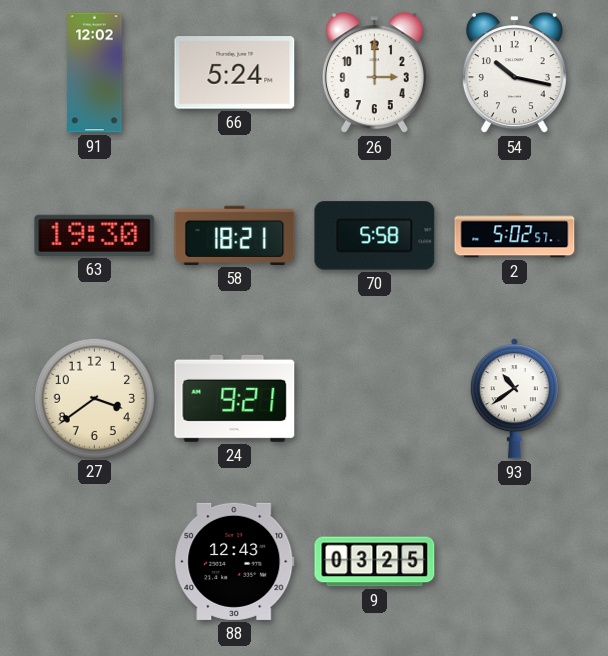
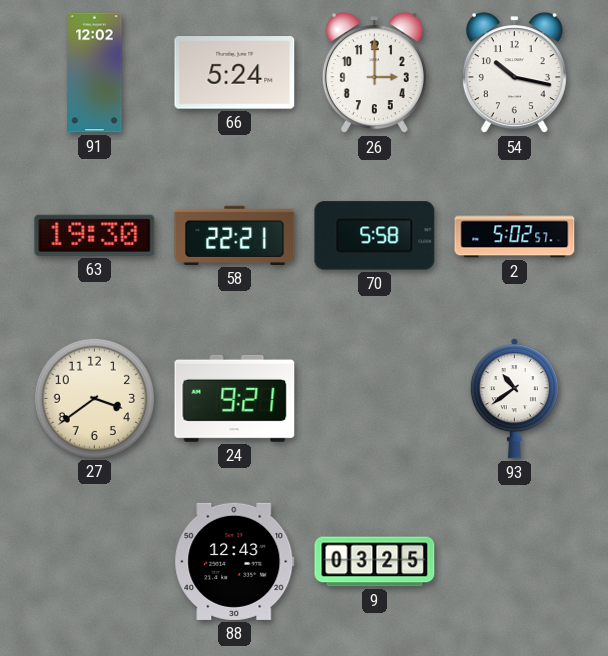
58: 18:21 -> 22:21
